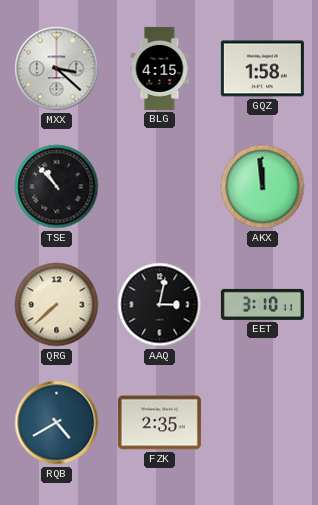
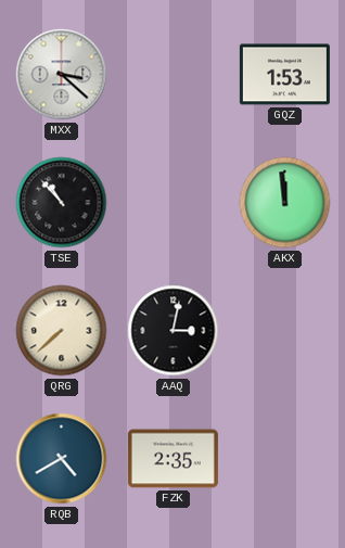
BLG: 4:15 -> none
GQZ: 1:58 -> 1:53
EET: 3:10 -> none
